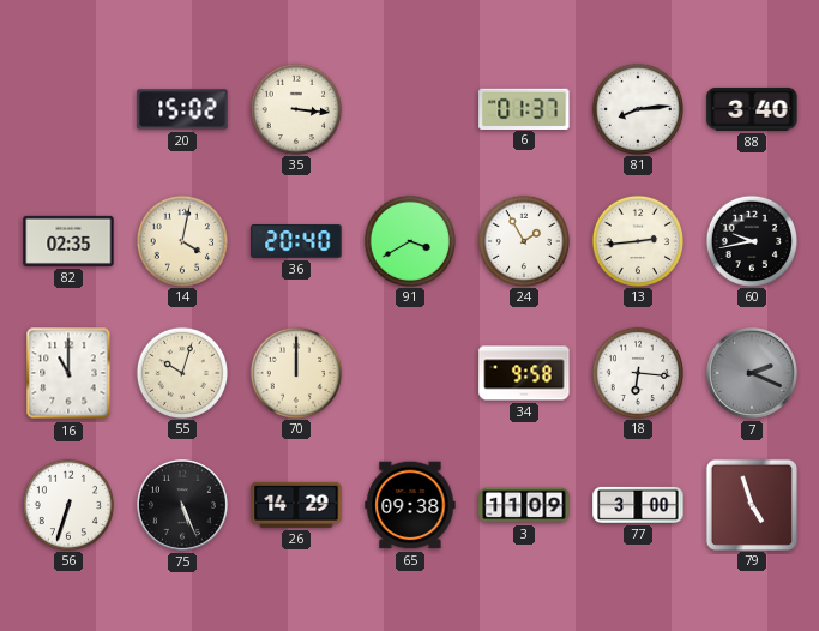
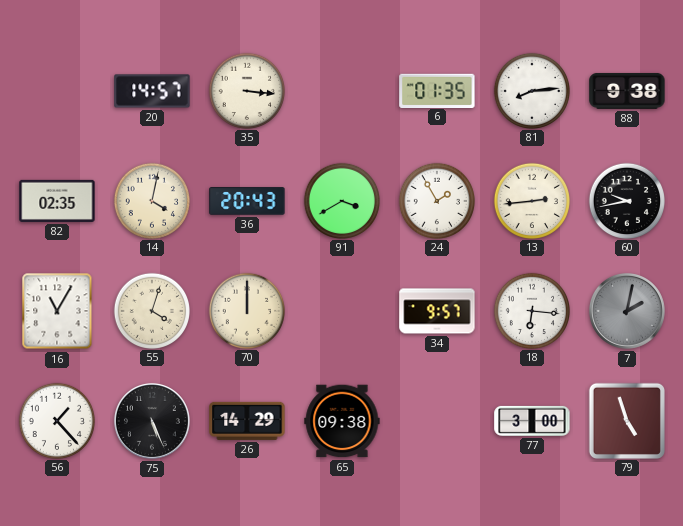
20: 15:02 -> 14:57
6: 01:37 -> 01:35
88: 3:40 -> 9:38
36: 20:40 -> 20:43
16: 11:00 -> 11:05
55: 10:03 -> 4:03
34: 9:58 -> 9:57
7: 2:19 -> 2:02
56: 6:33 -> 1:23
3: 11:09 -> none
